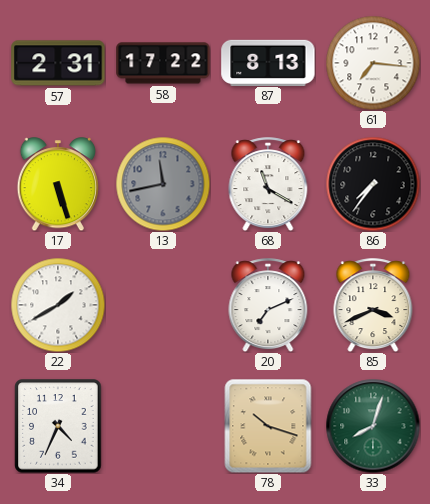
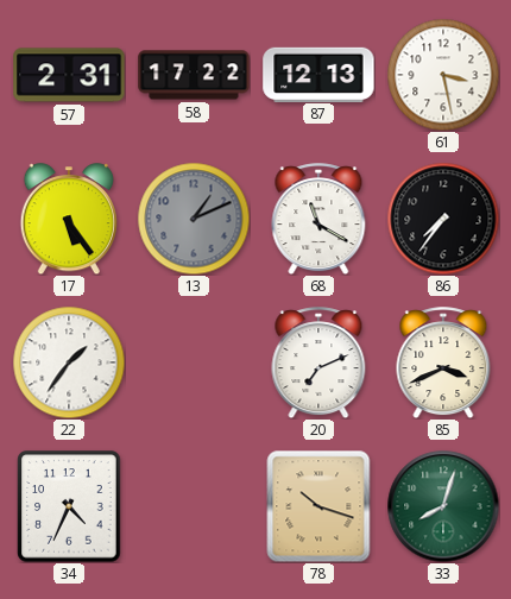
87: 8:13 -> 12:13
61: 7:16 -> 3:28
17: 5:27 -> 5:24
13: 11:43 -> 1:11
22: 1:40 -> 1:36
